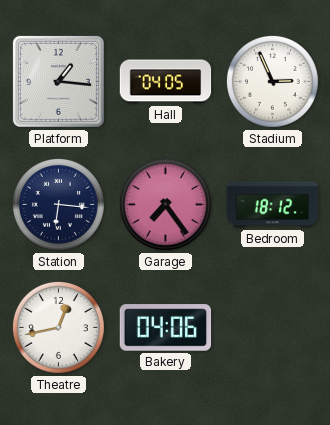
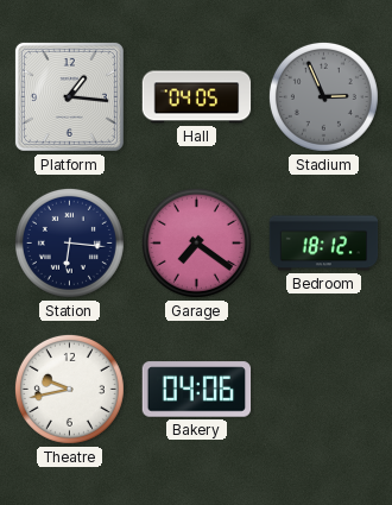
Stadium dial: white -> grey
Garage: 7:24 -> 7:21
Theatre: 12:43 -> 9:43
